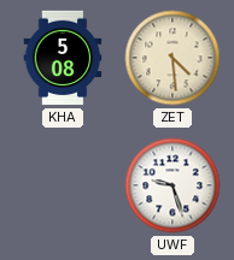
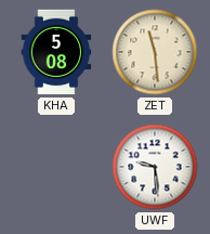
ZET: 4:29 -> 11:29
UWF: 9:27 -> 9:29
